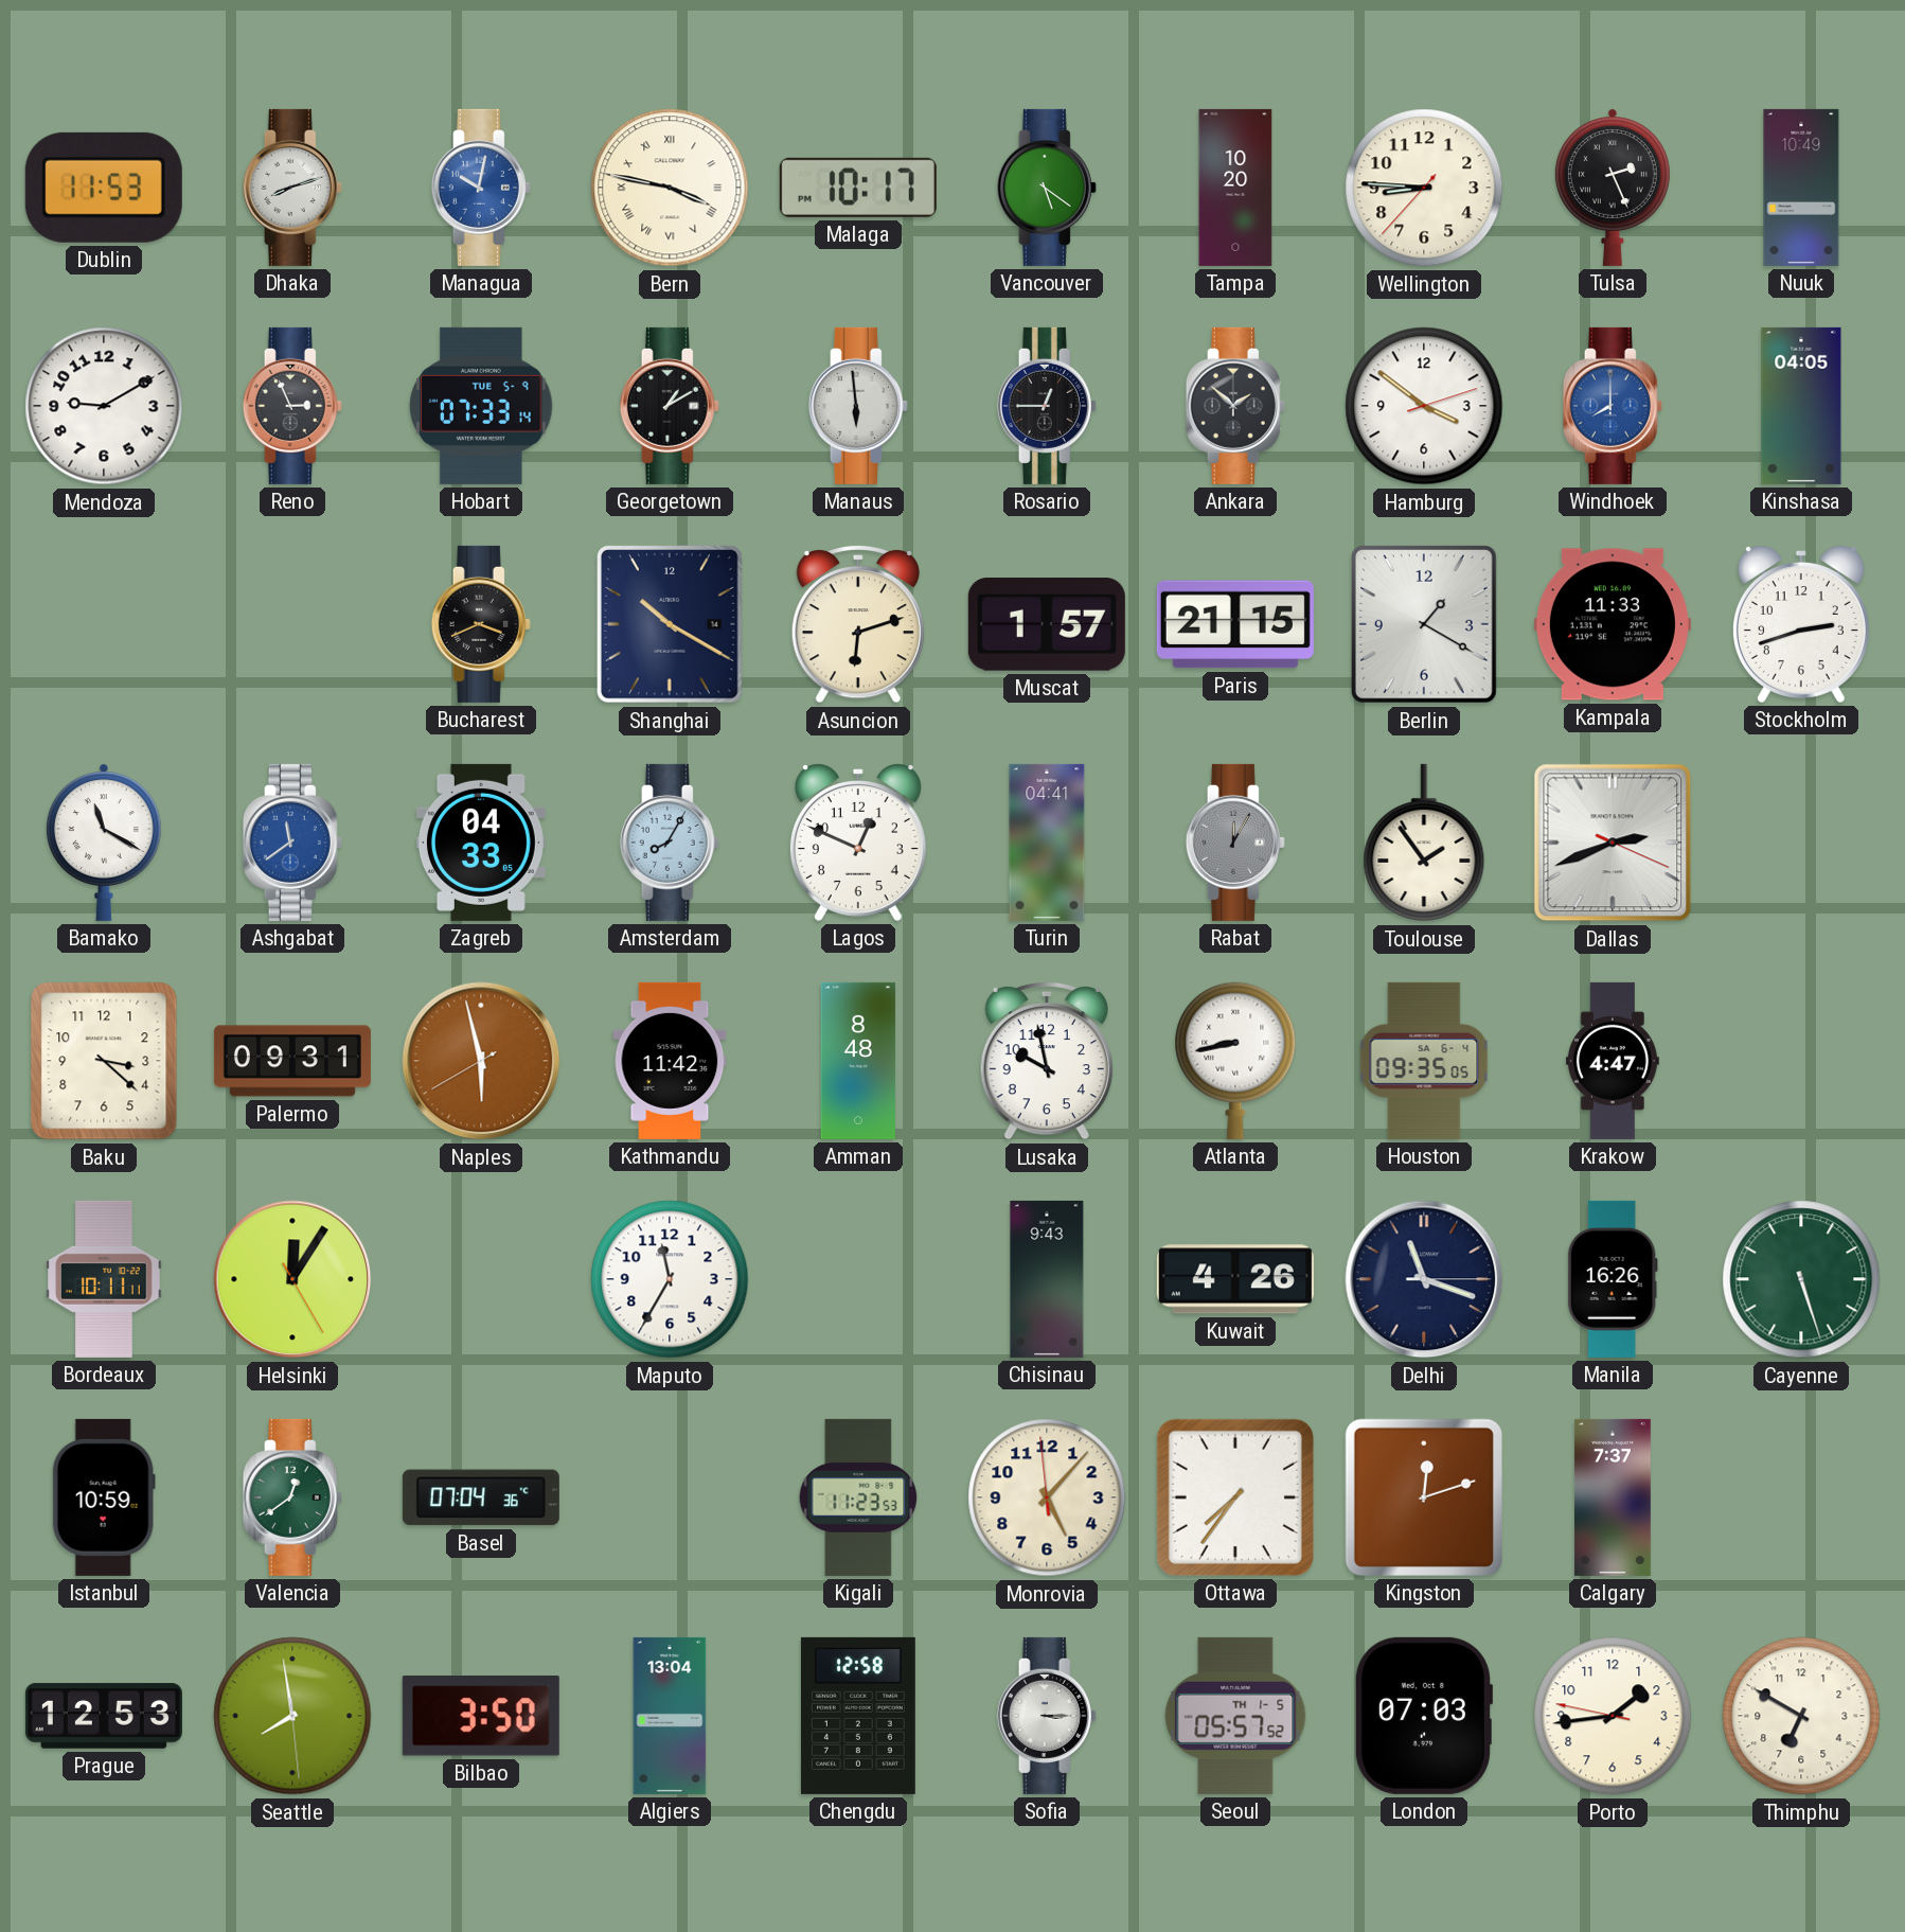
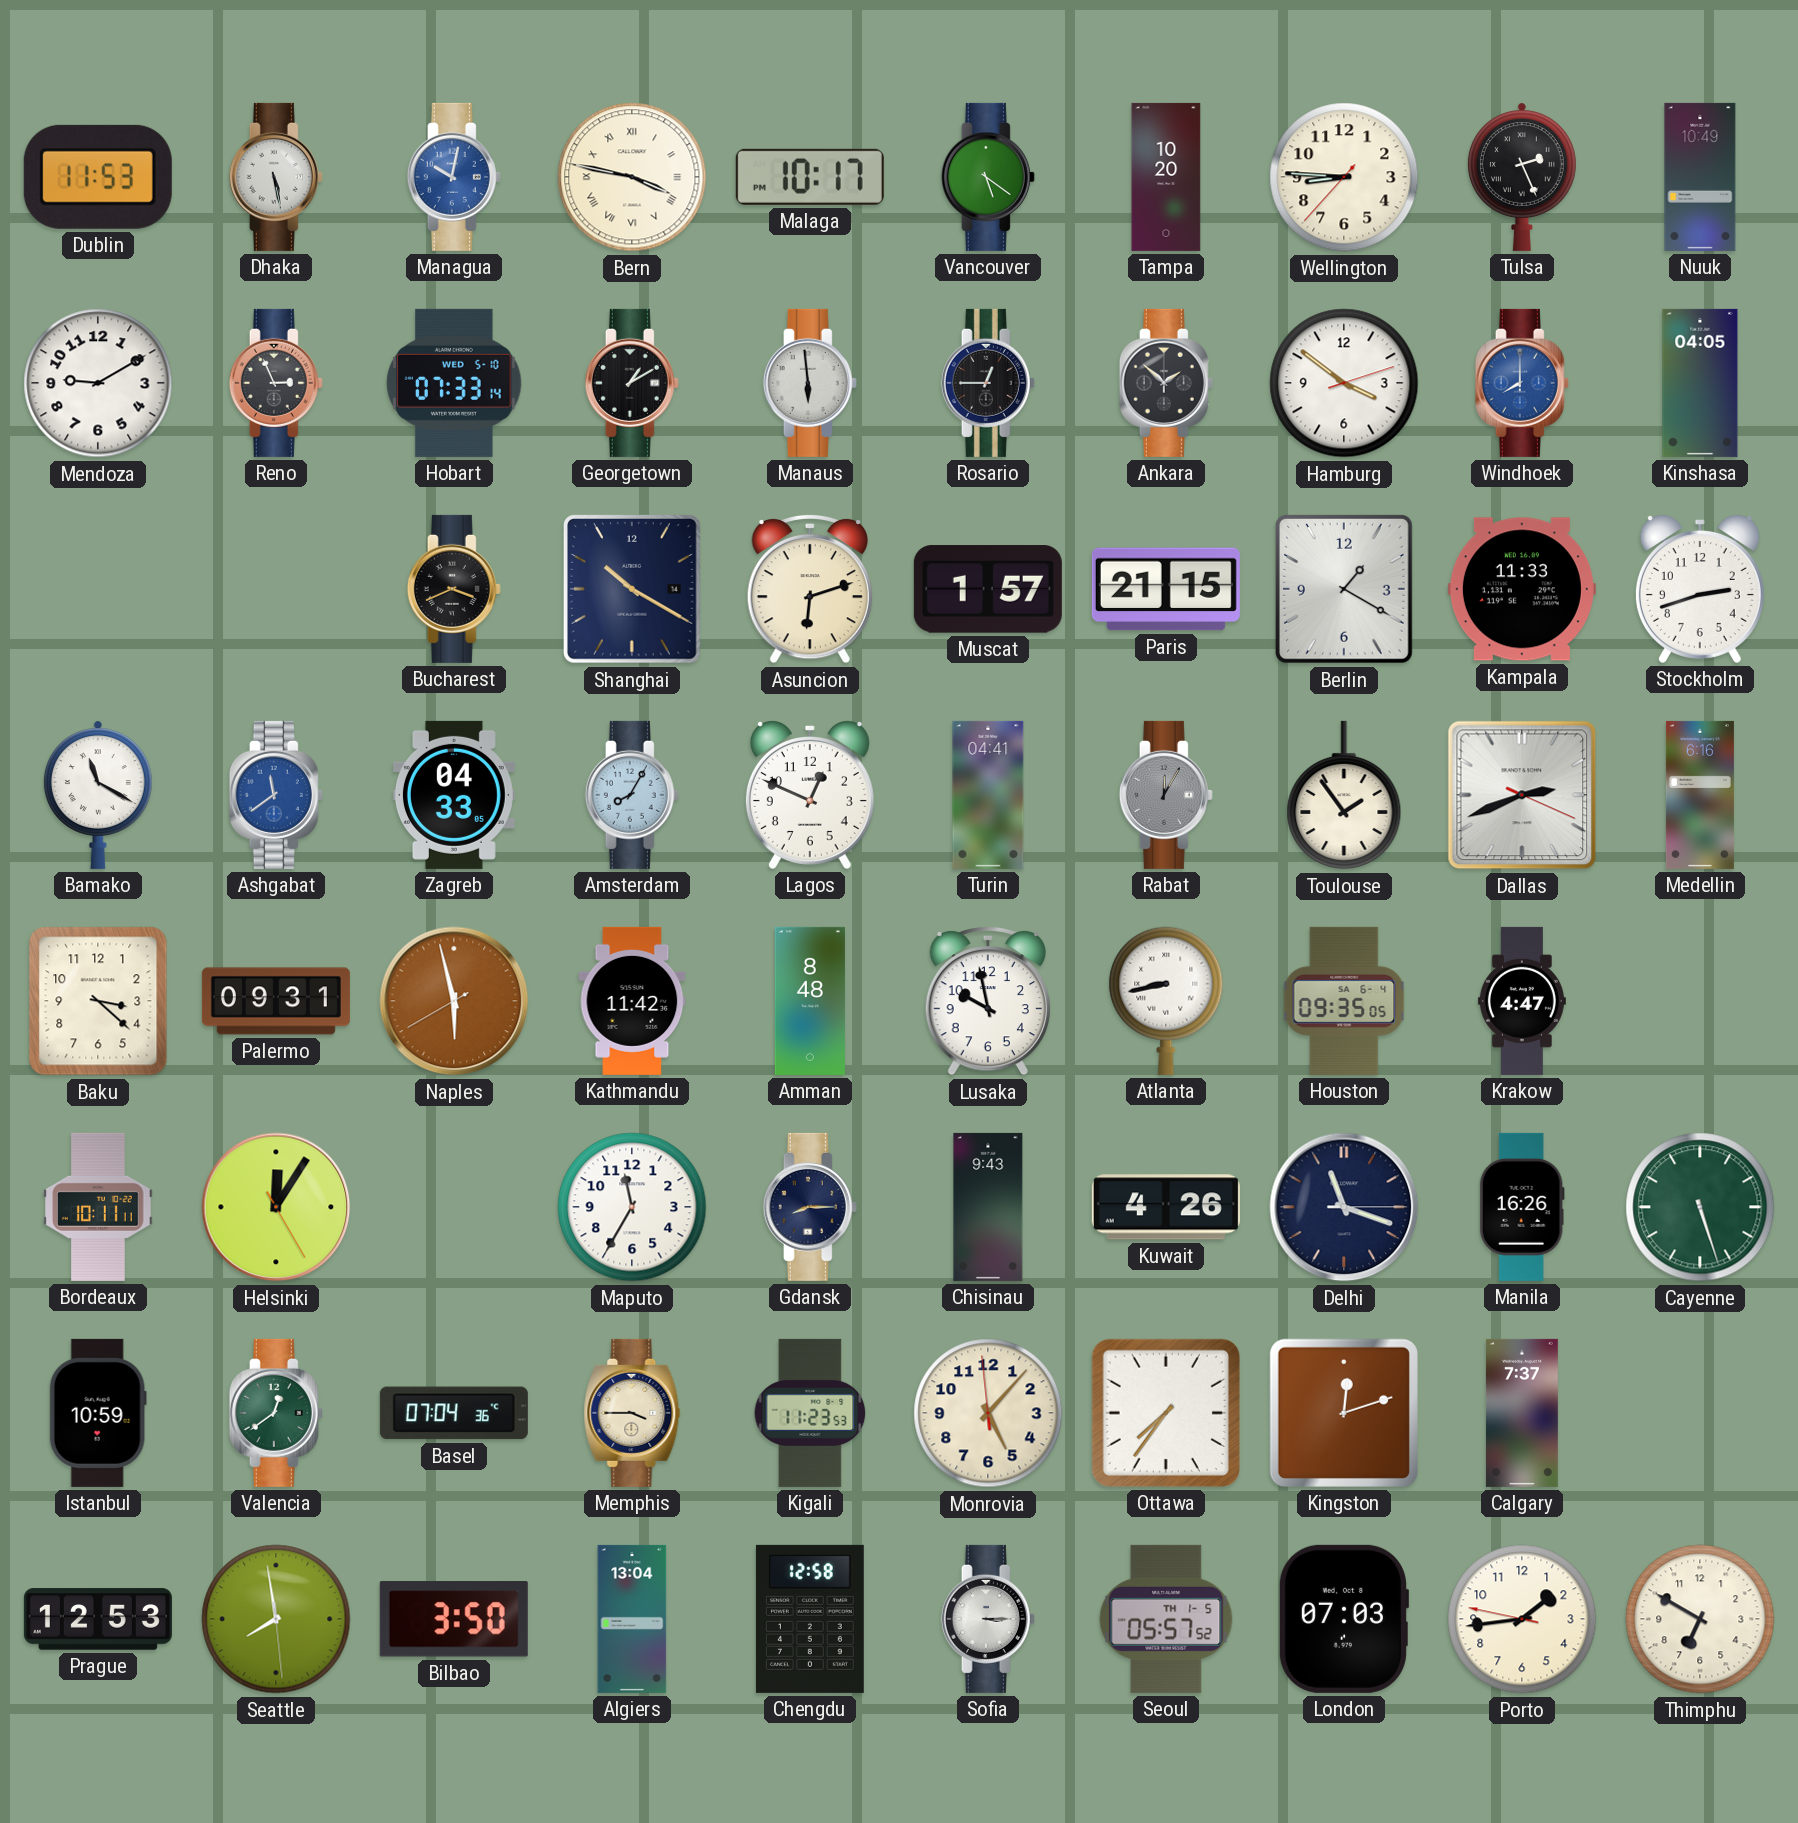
Dhaka: 8:12 -> 5:28
Hobart date: TUE 5-9 -> WED 5-10
Medellin: none -> 6:16
Gdansk: none -> 8:15
Memphis: none -> 3:45
